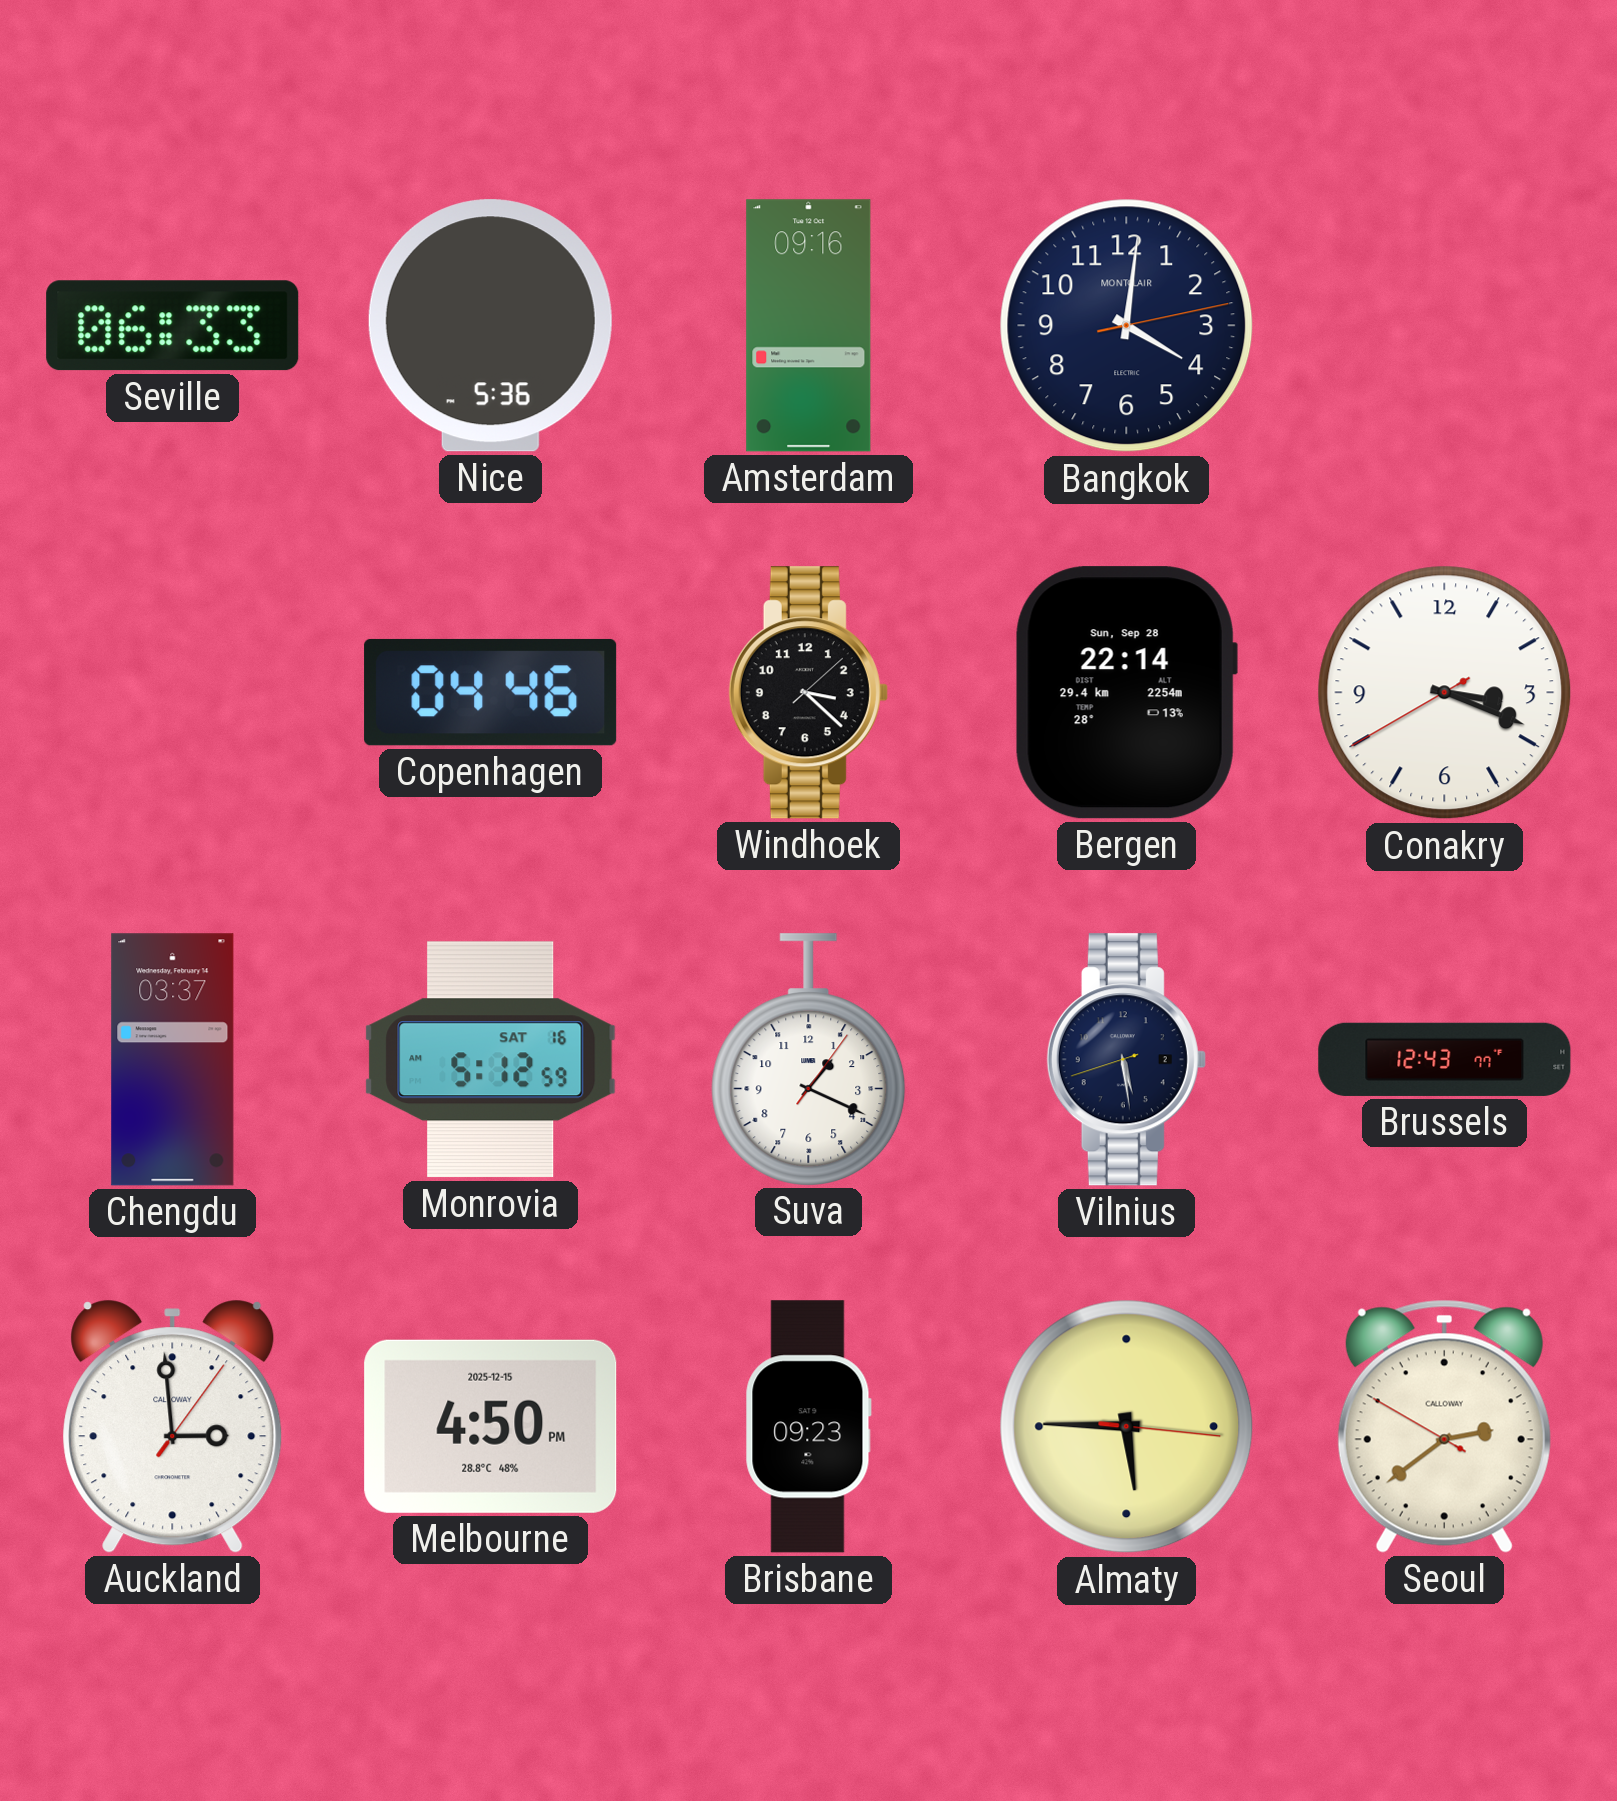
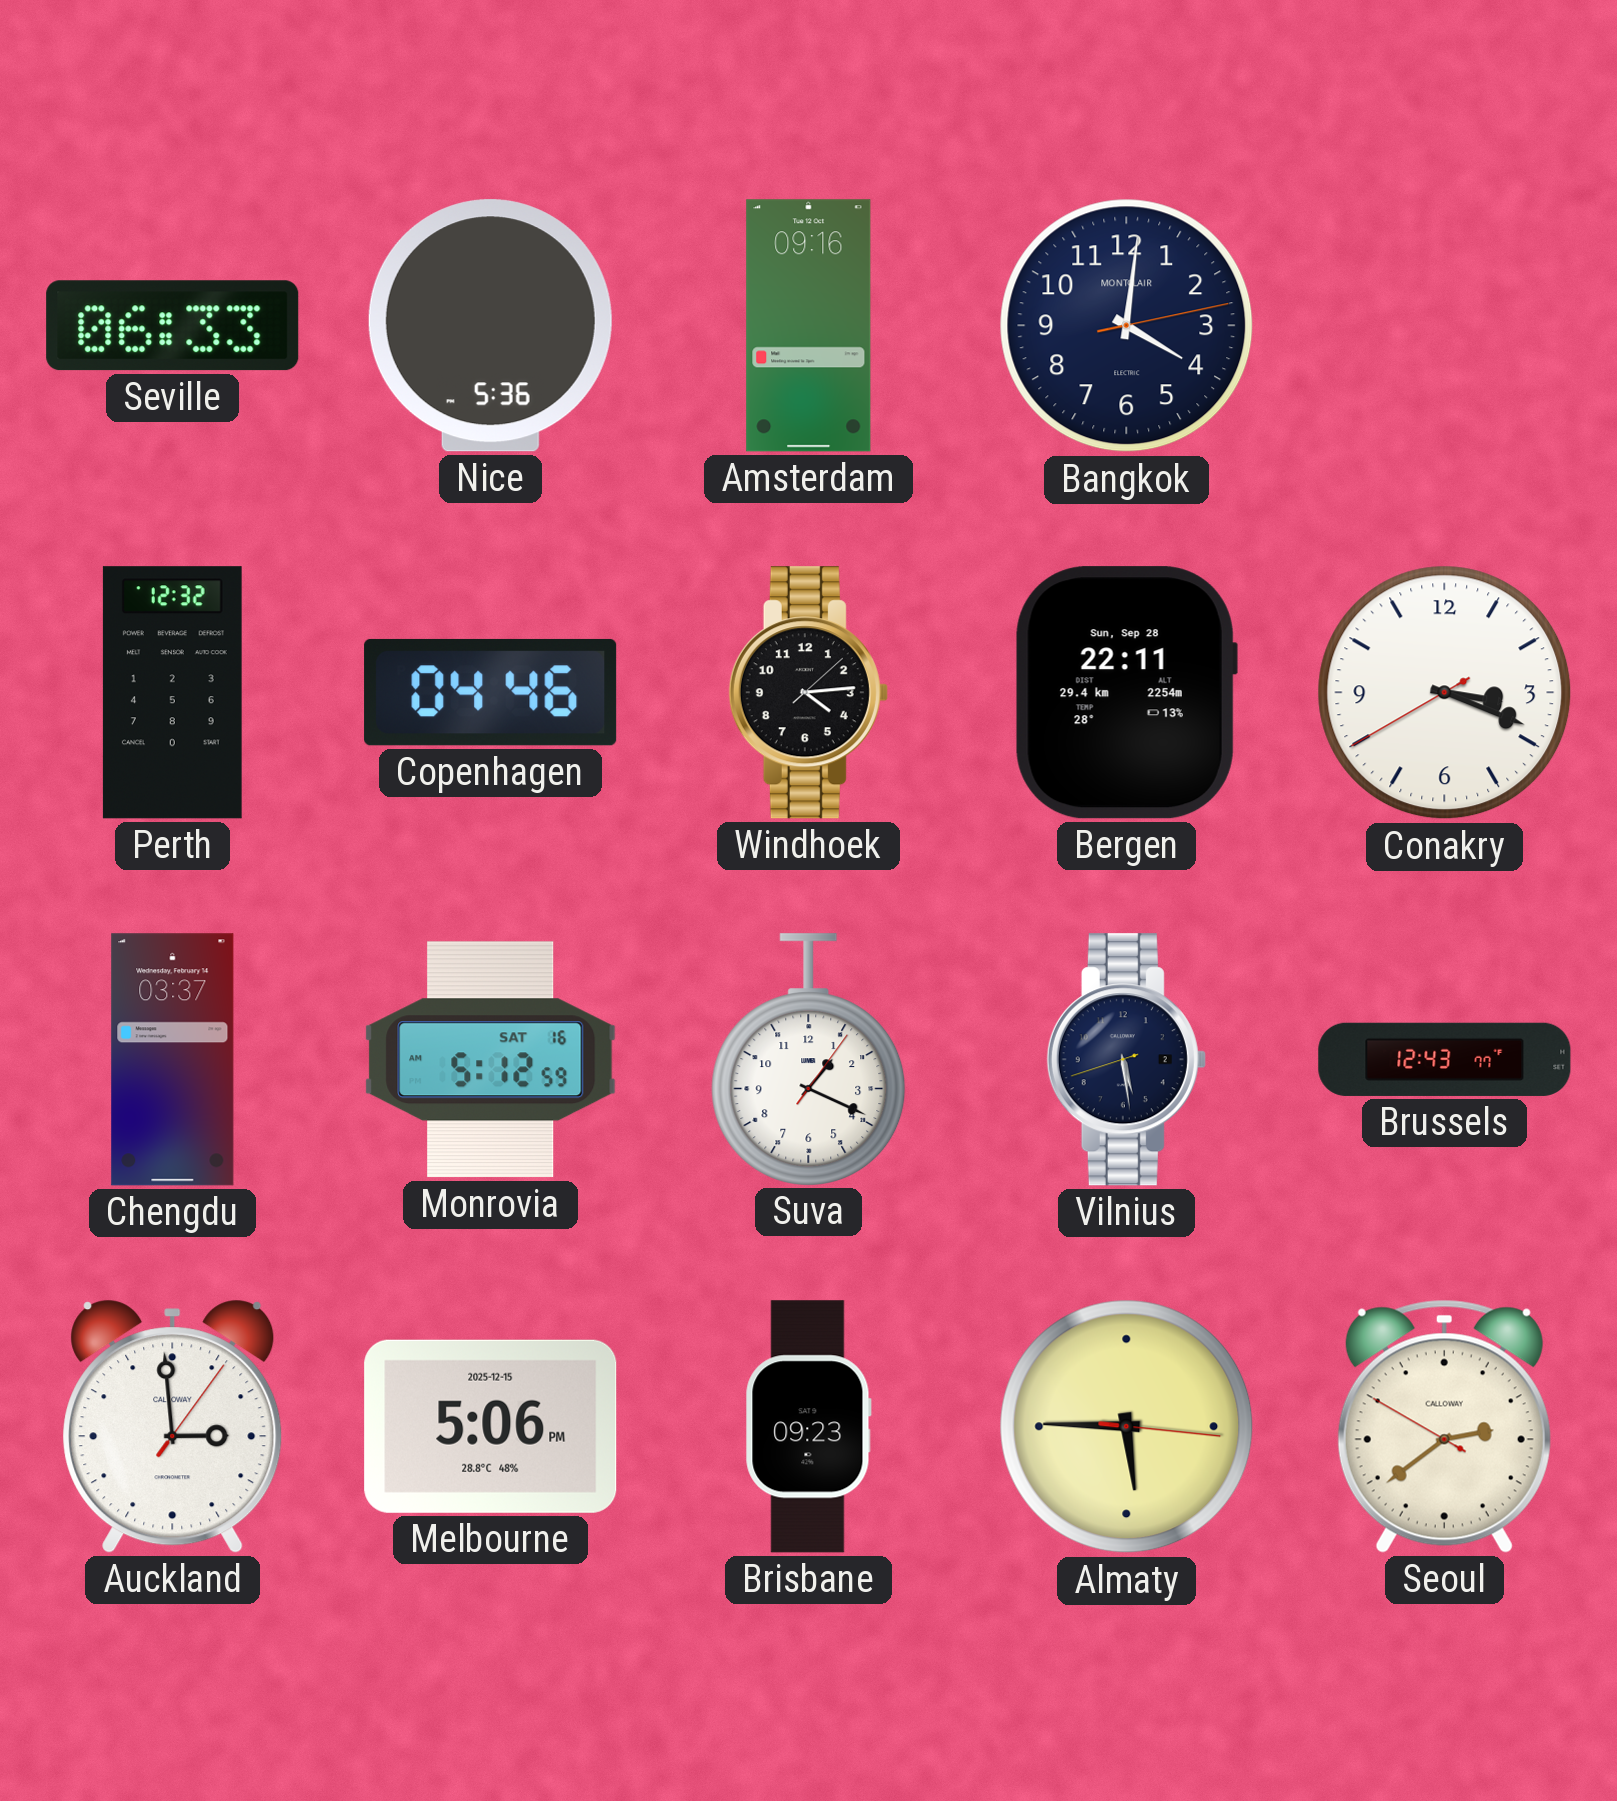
Perth: none -> 12:32
Windhoek: 3:22 -> 4:14
Bergen: 22:14 -> 22:11
Melbourne: 4:50 -> 5:06
